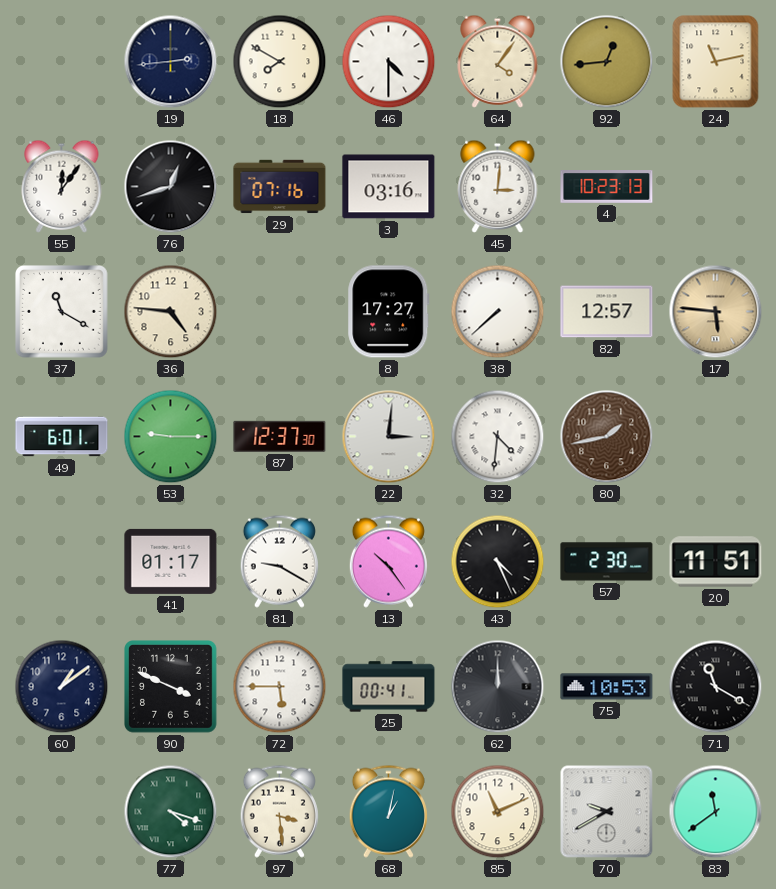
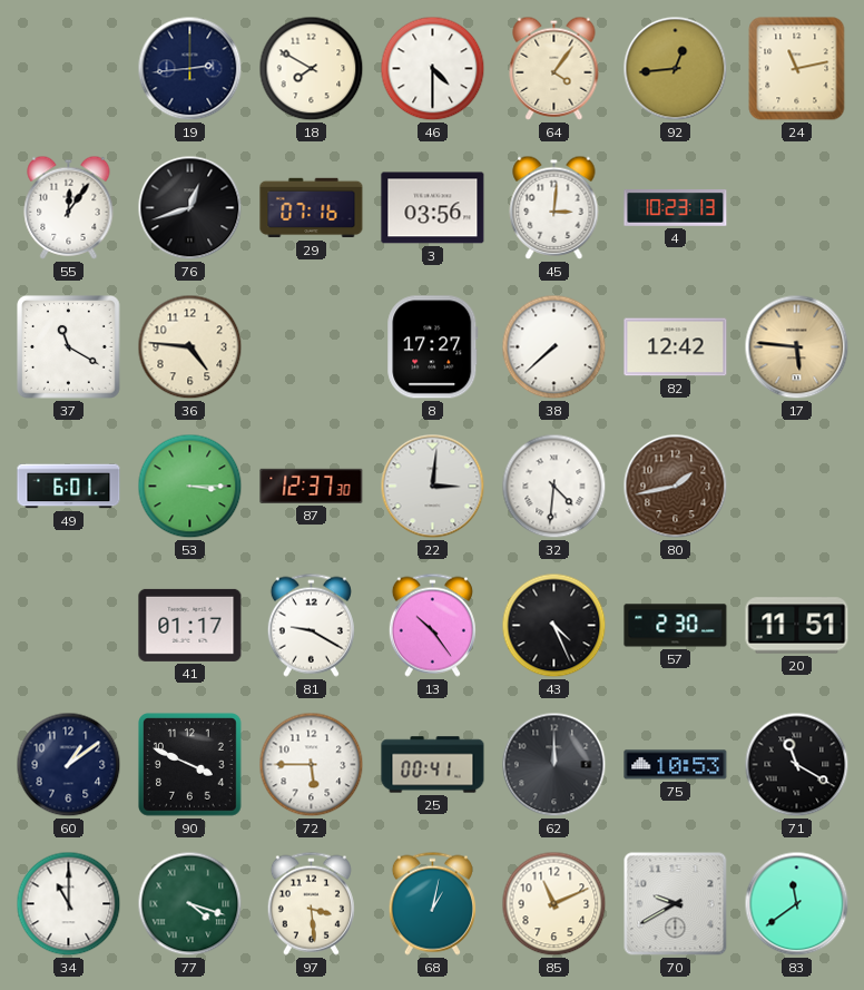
3: 03:16 -> 03:56
82: 12:57 -> 12:42
53: 9:15 -> 3:15
34: none -> 11:00
